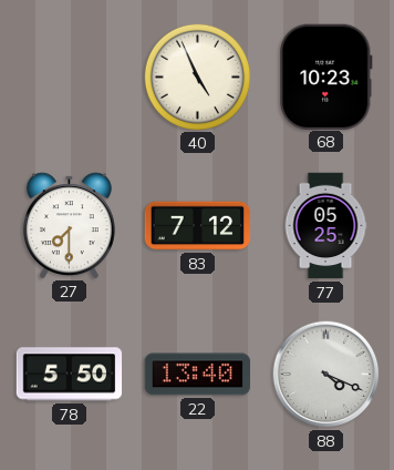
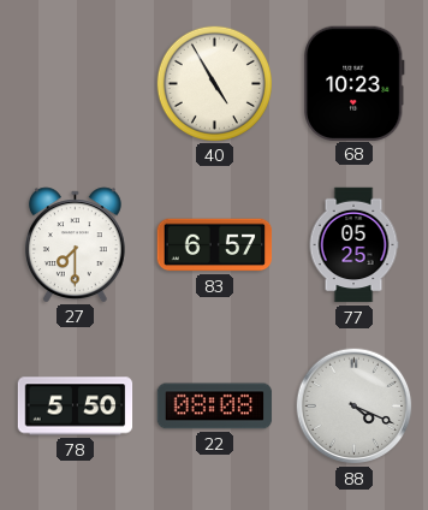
40: 4:56 -> 4:55
83: 7:12 -> 6:57
22: 13:40 -> 08:08
